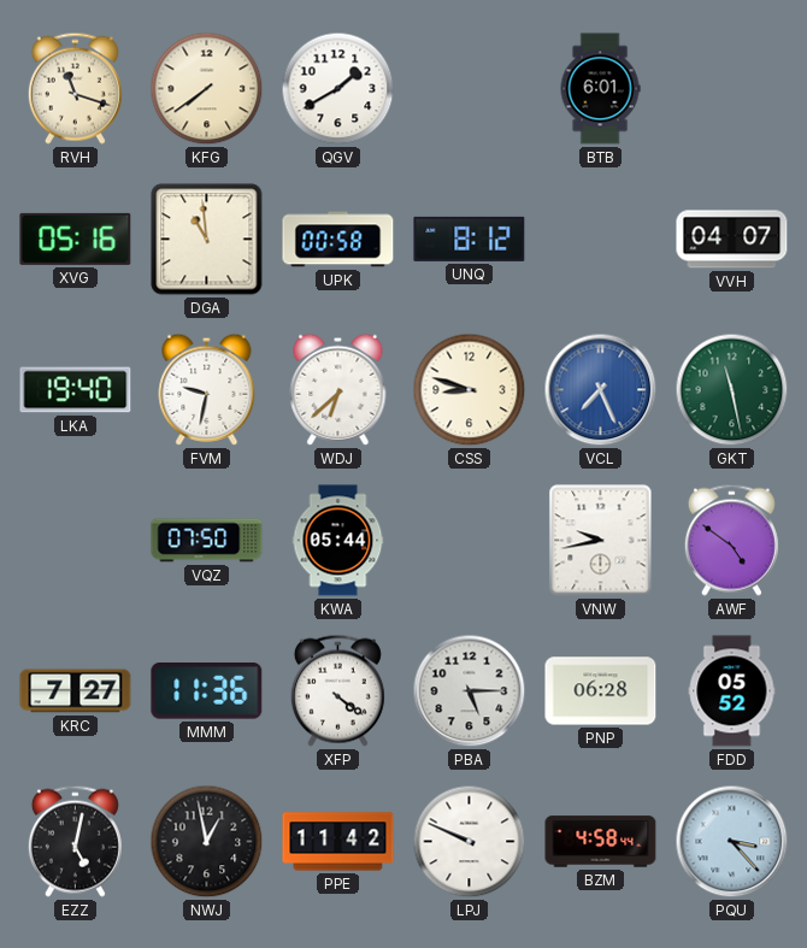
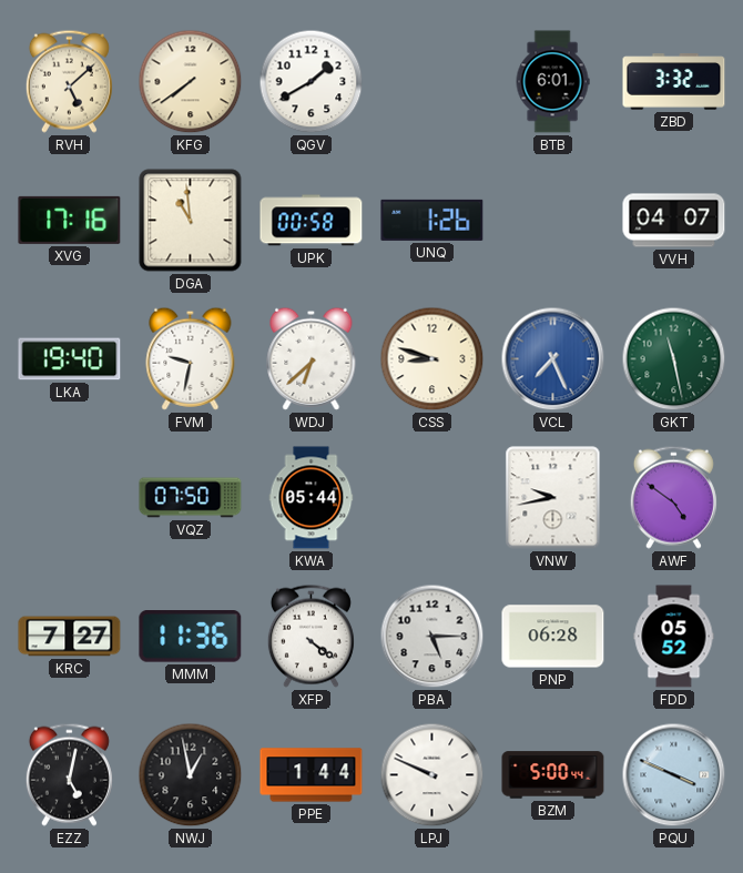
RVH: 11:18 -> 5:08
ZBD: none -> 3:32
XVG: 05:16 -> 17:16
UNQ: 8:12 -> 1:26
PPE: 11:42 -> 1:44
BZM: 4:58 -> 5:00
PQU: 3:23 -> 3:49
